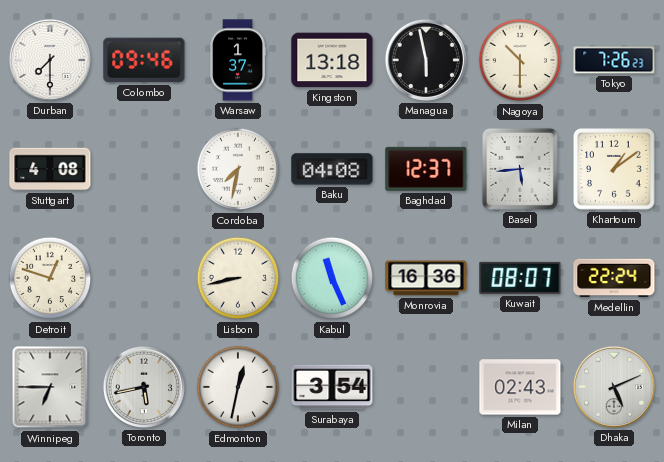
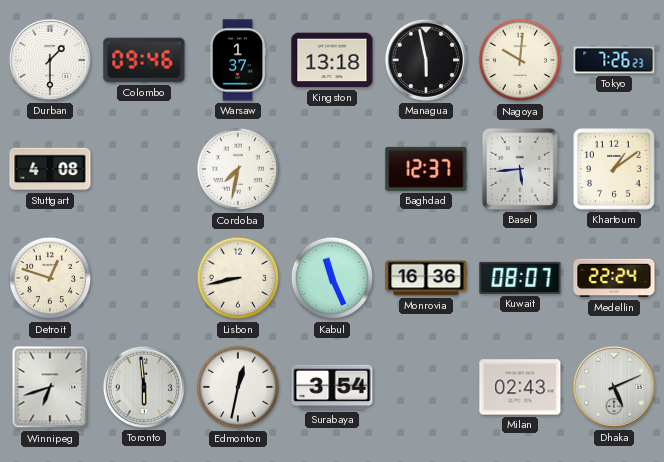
Durban: 7:30 -> 1:30
Nagoya: 10:30 -> 10:01
Baku: 04:08 -> none
Winnipeg: 6:45 -> 6:42
Toronto: 5:43 -> 5:59
